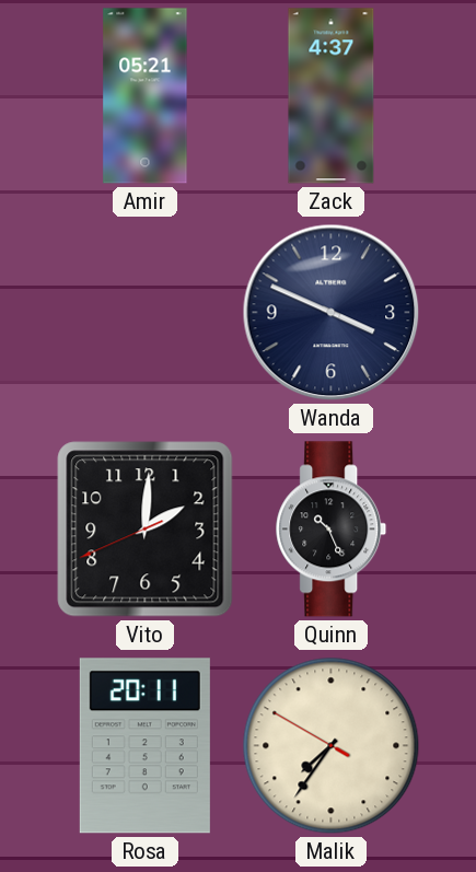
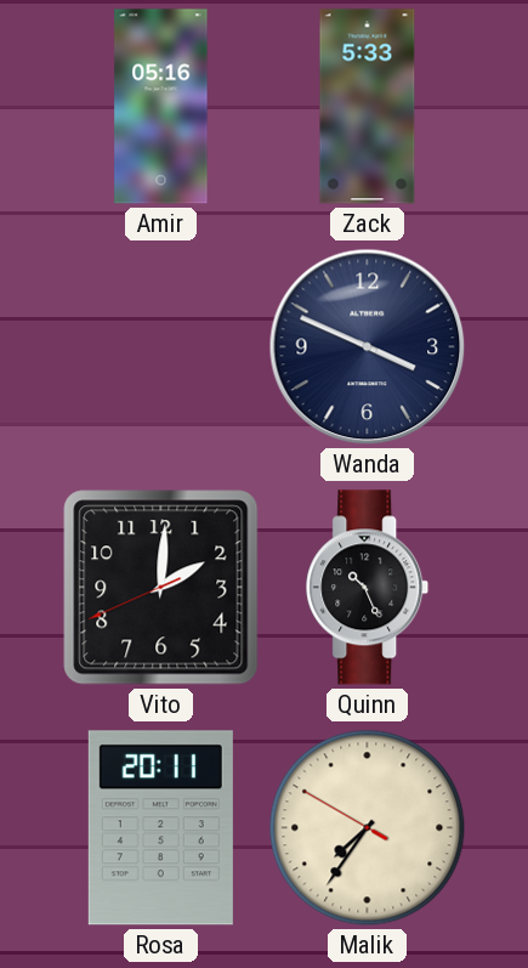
Amir: 05:21 -> 05:16
Zack: 4:37 -> 5:33
